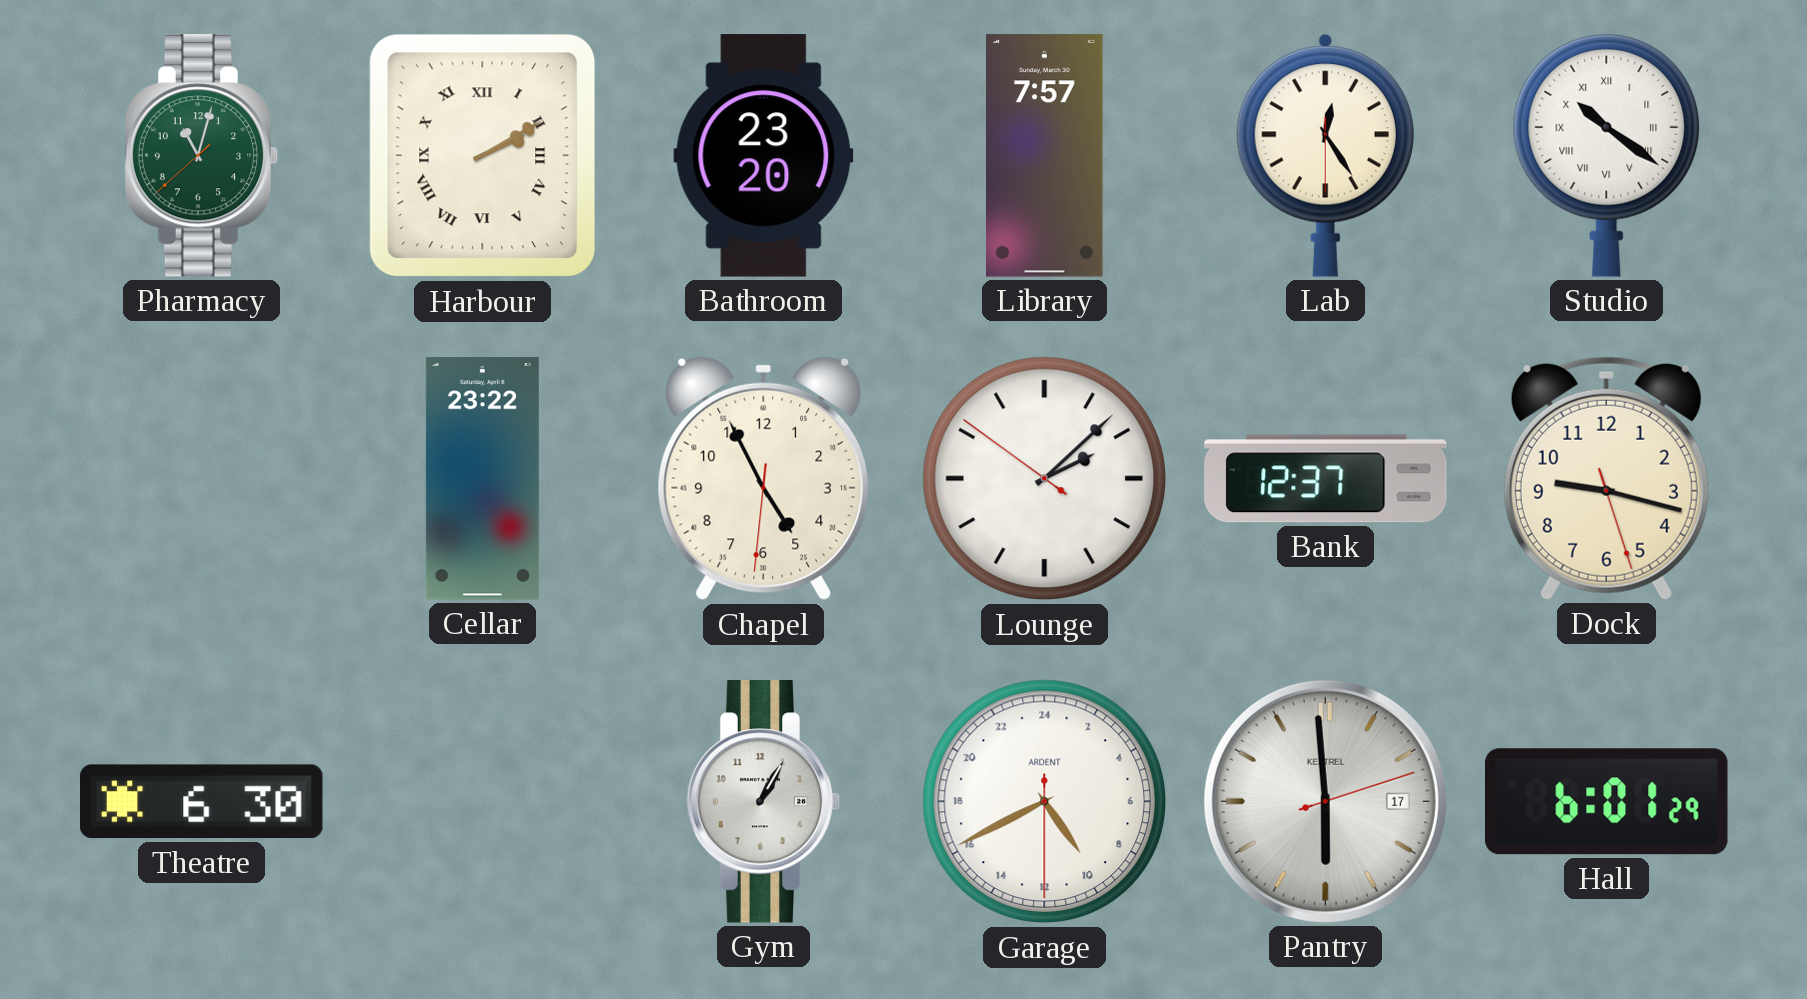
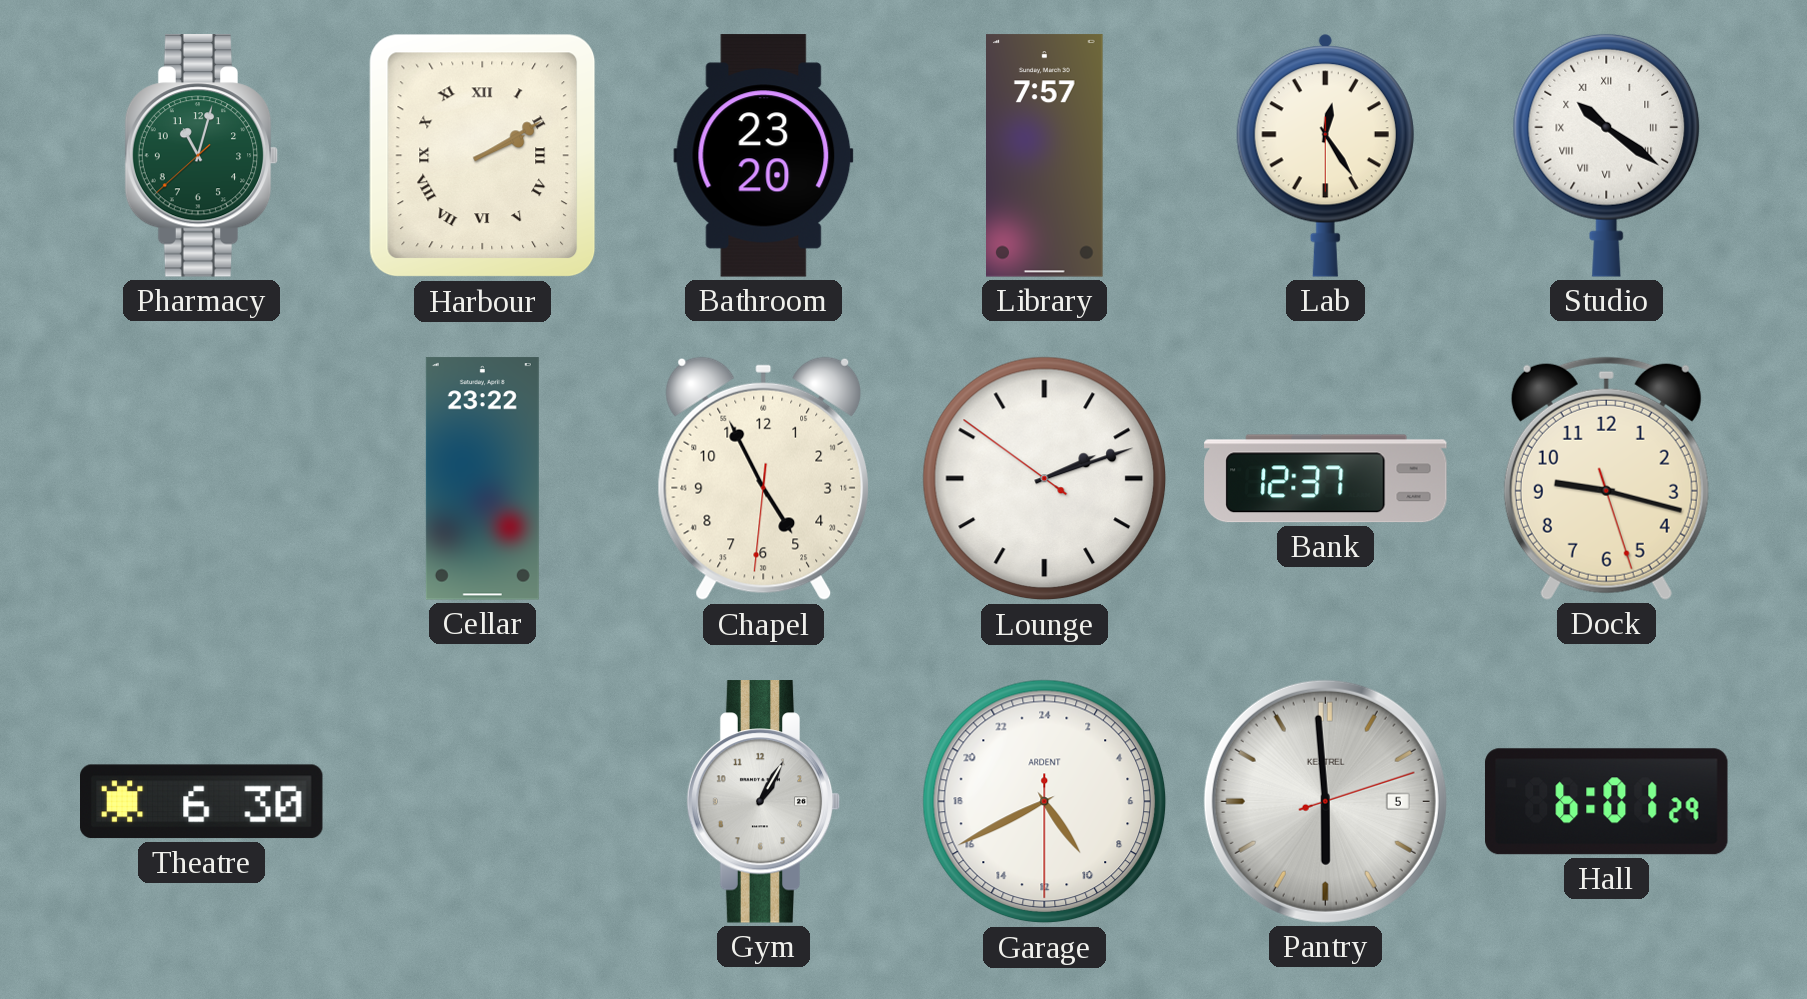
Lounge: 2:07 -> 2:11
Pantry date: 17 -> 5
